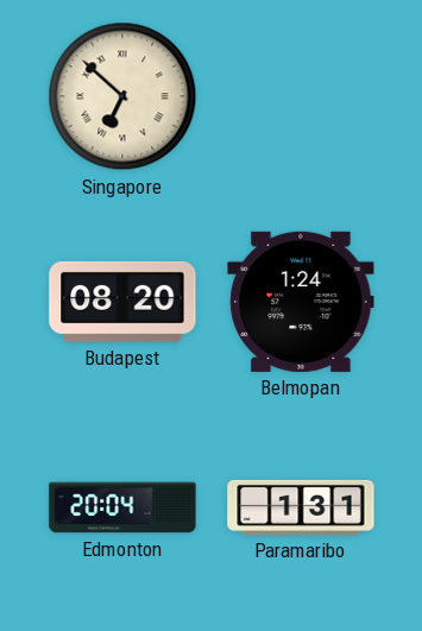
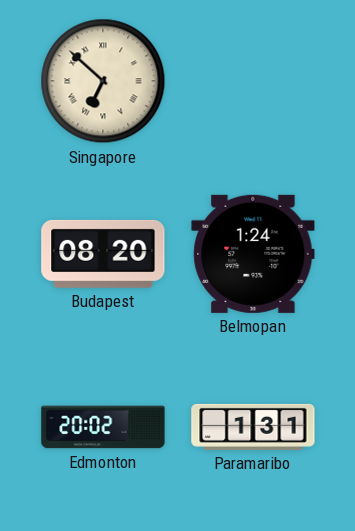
Edmonton: 20:04 -> 20:02
